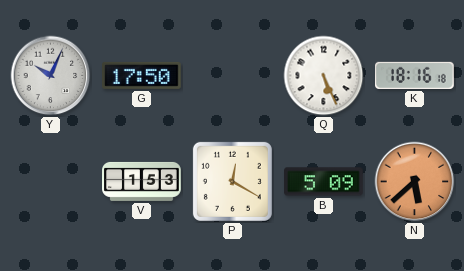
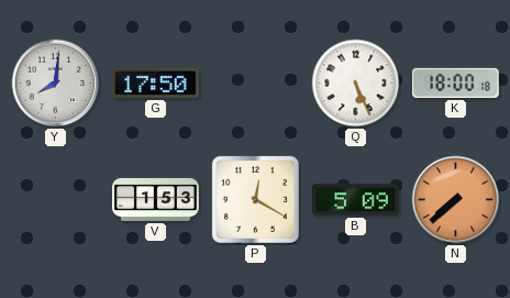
Y: 10:04 -> 8:01
K: 18:16 -> 18:00
N: 5:38 -> 7:38
